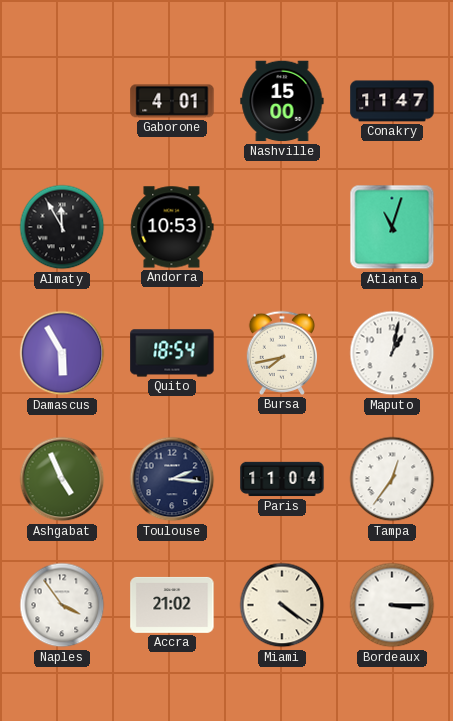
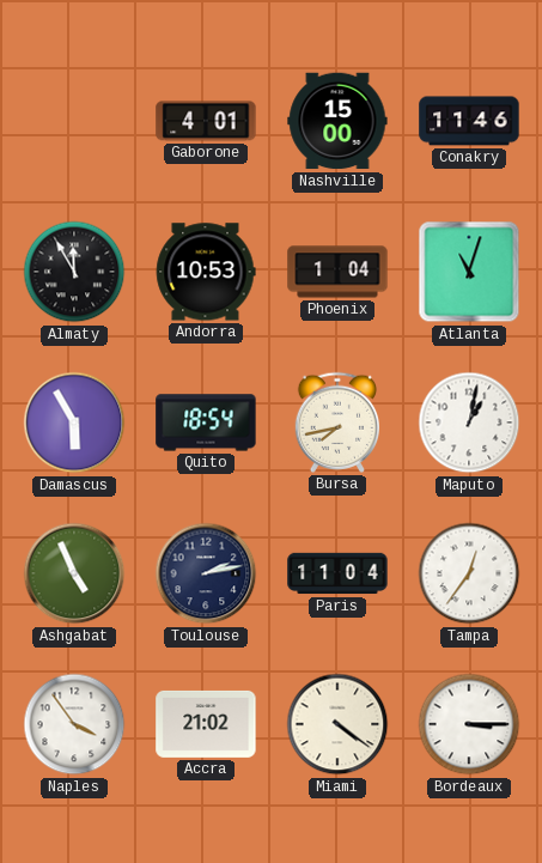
Conakry: 11:47 -> 11:46
Phoenix: none -> 1:04
Toulouse: 2:16 -> 2:13
